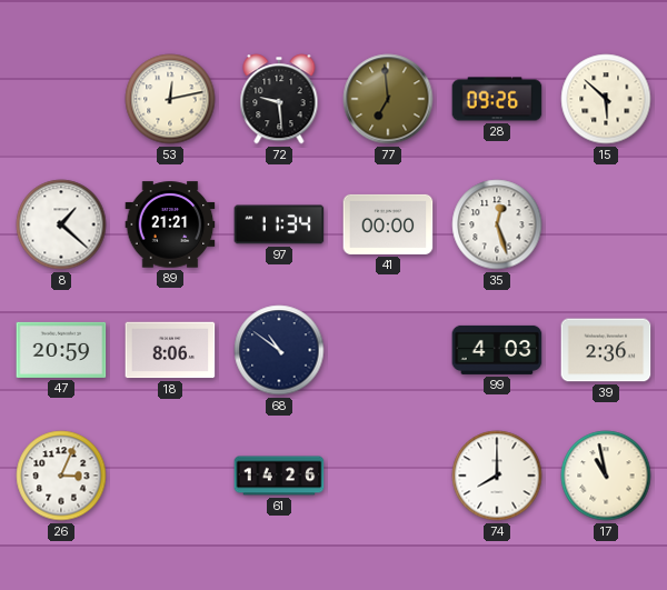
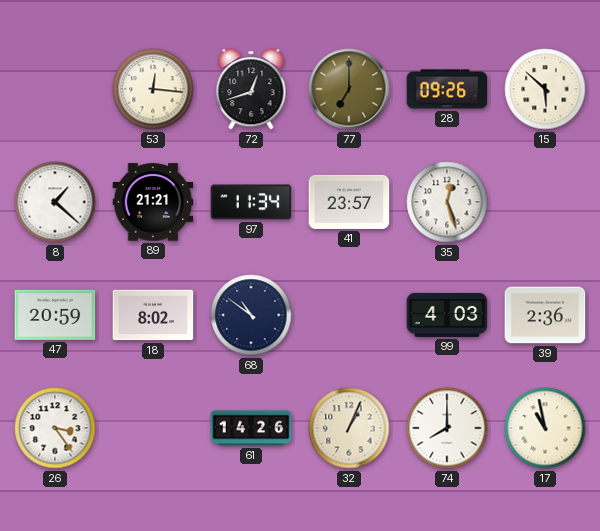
53: 12:13 -> 12:16
72: 9:29 -> 12:42
77: 6:59 -> 7:00
41: 00:00 -> 23:57
18: 8:06 -> 8:02
26: 3:04 -> 3:24
32: none -> 1:04
